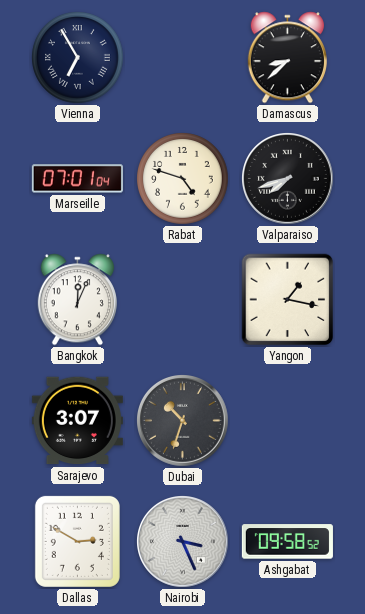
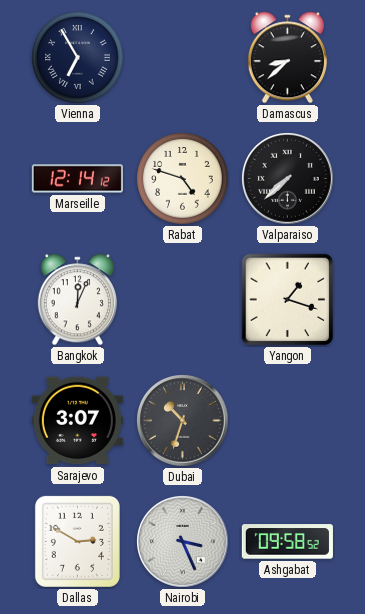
Marseille: 07:01 -> 12:14
Valparaiso: 7:42 -> 7:38
Yangon: 1:17 -> 1:18
